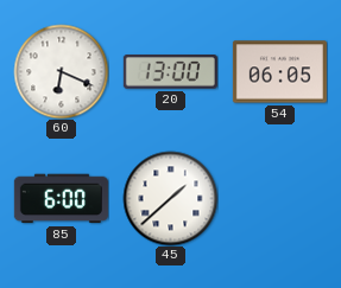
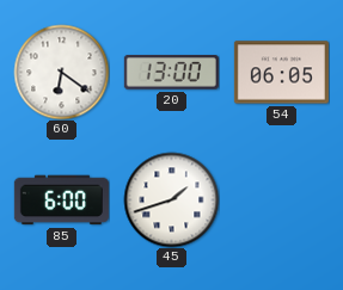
60: 6:19 -> 6:21
45: 1:38 -> 1:42
